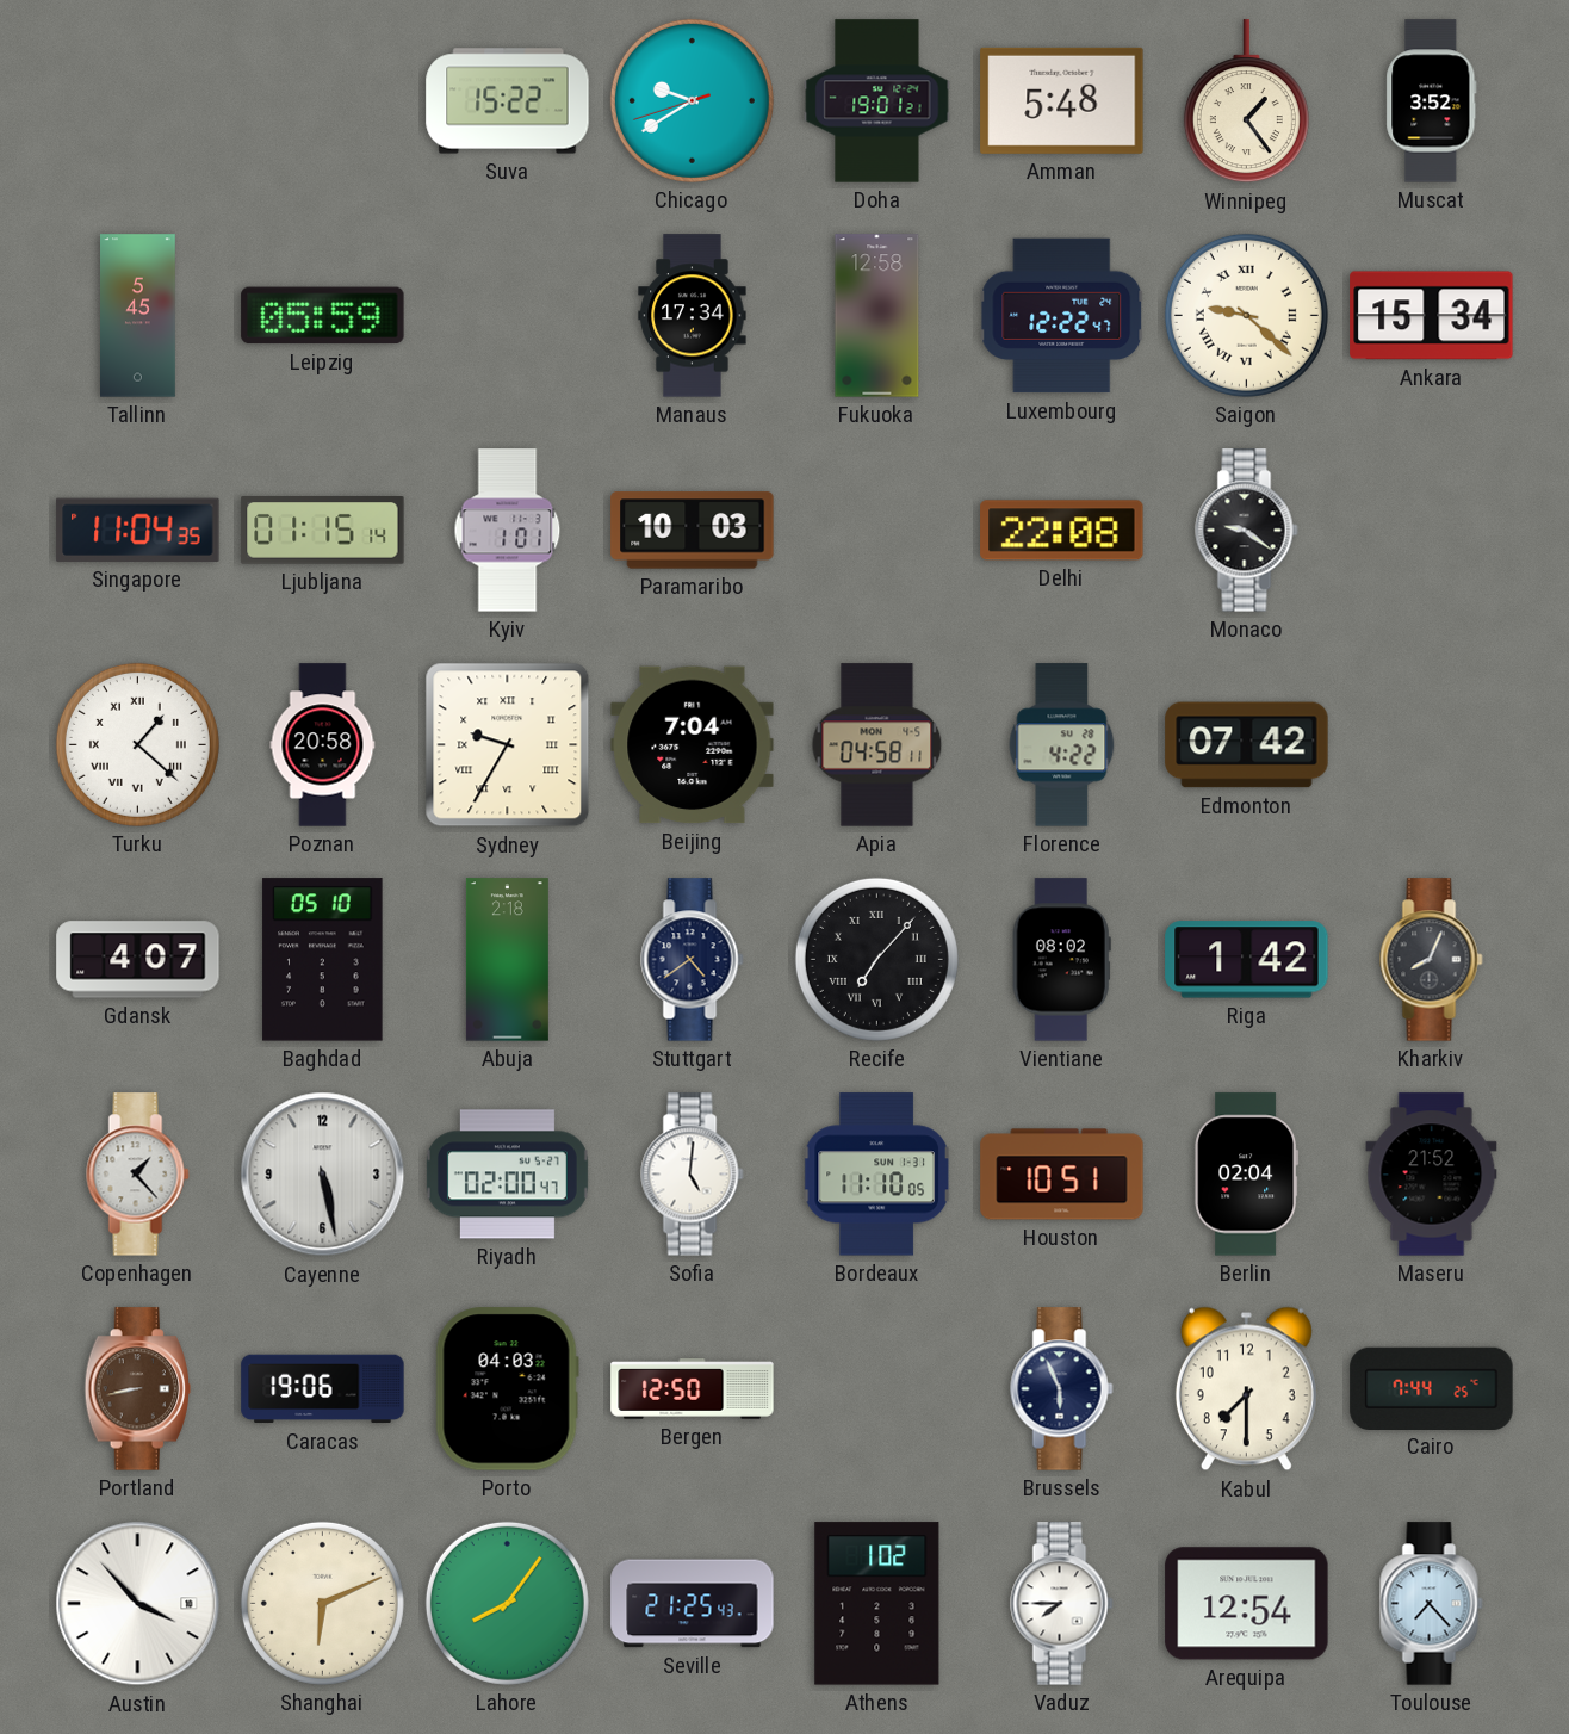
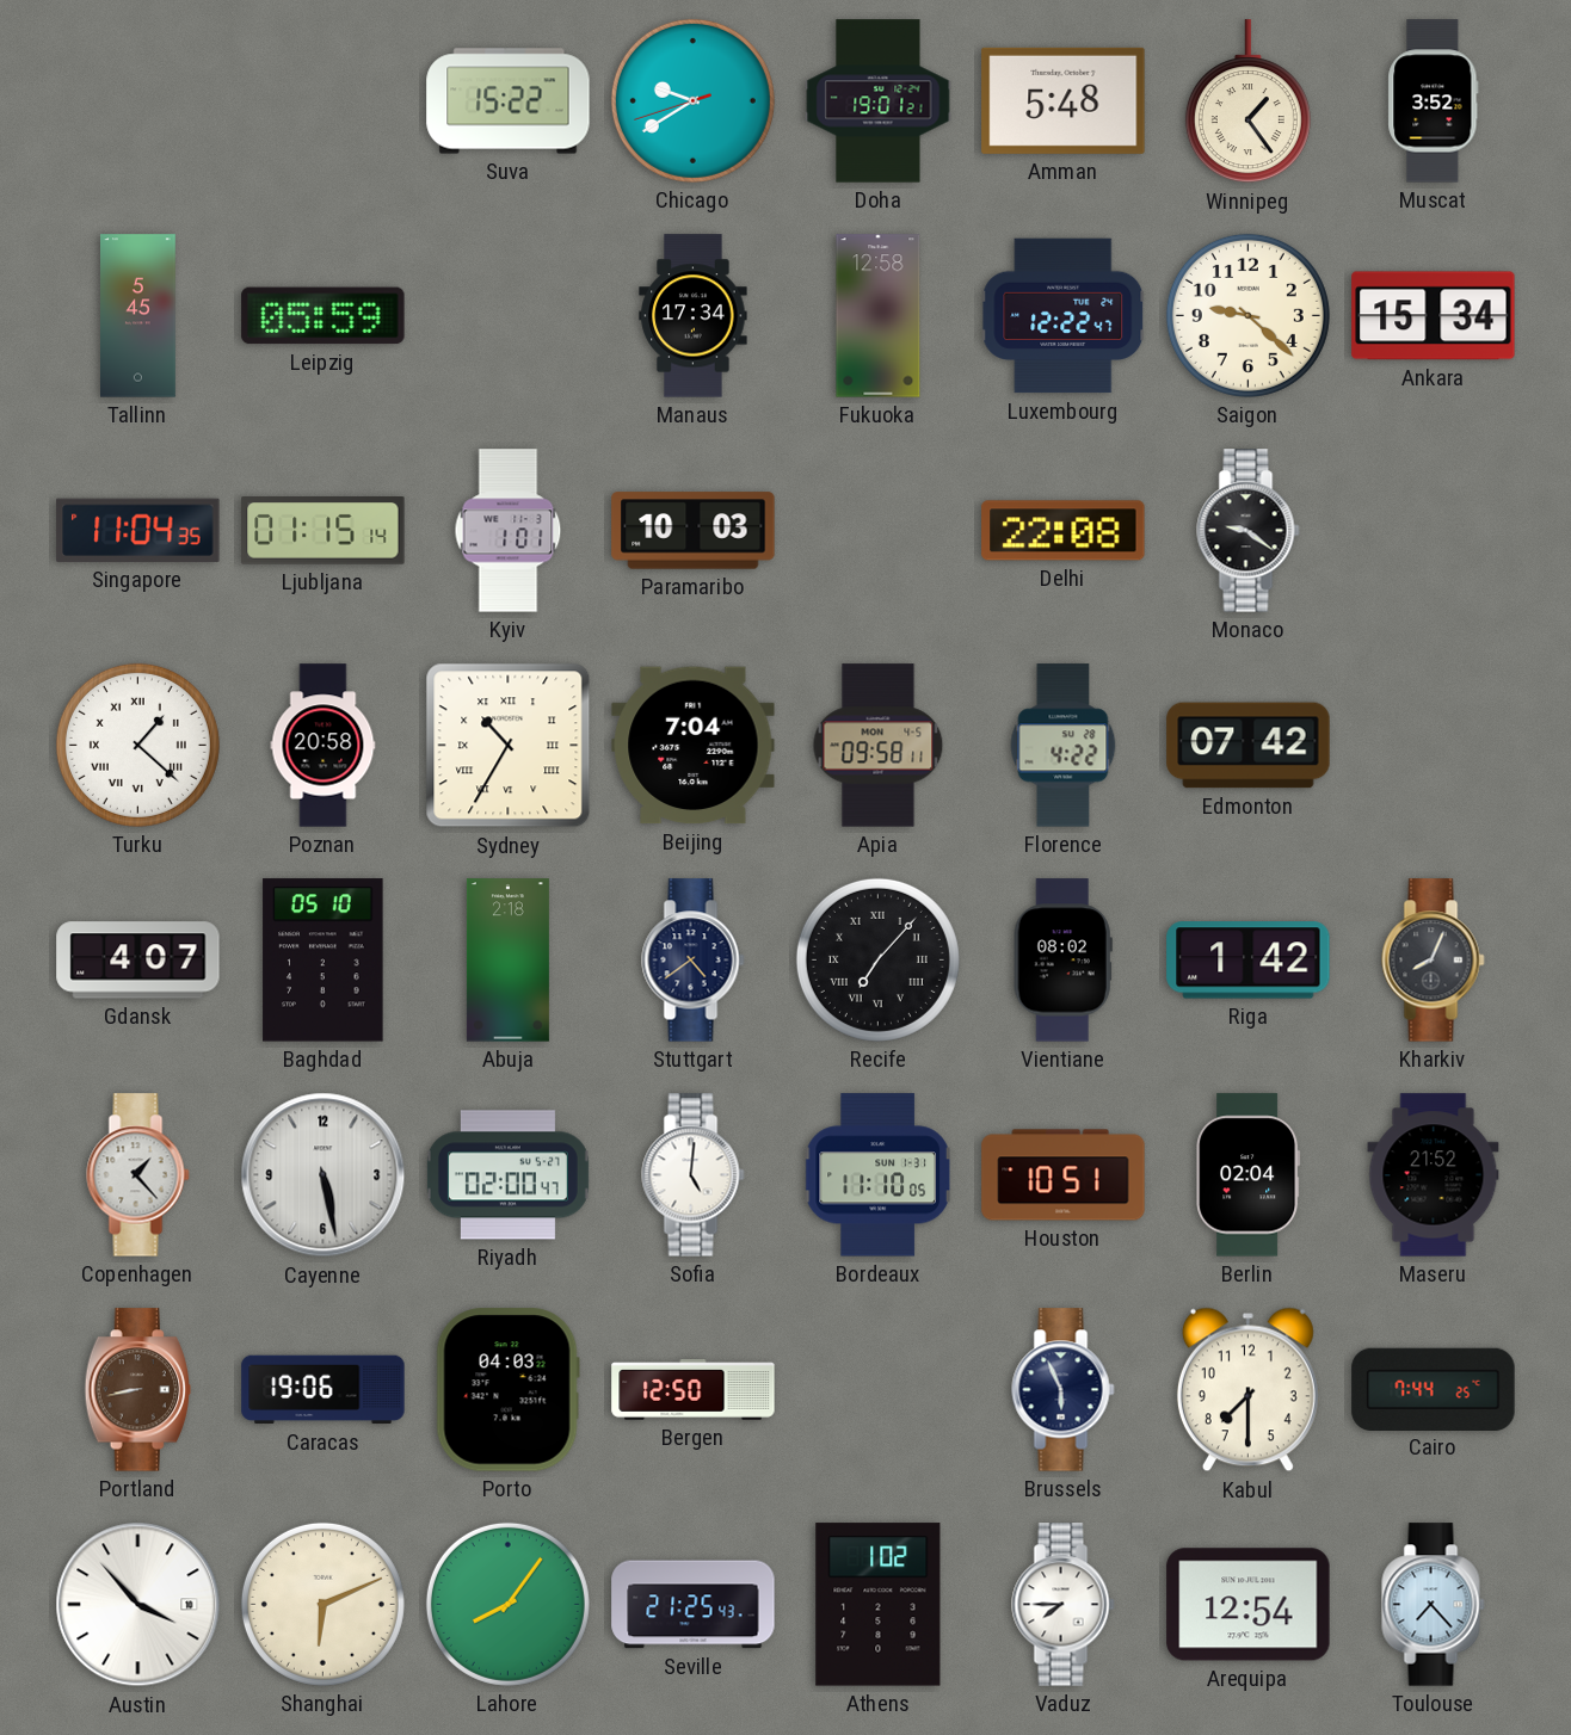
Saigon numerals: Roman -> Arabic
Sydney: 9:35 -> 10:35
Apia: 04:58 -> 09:58
